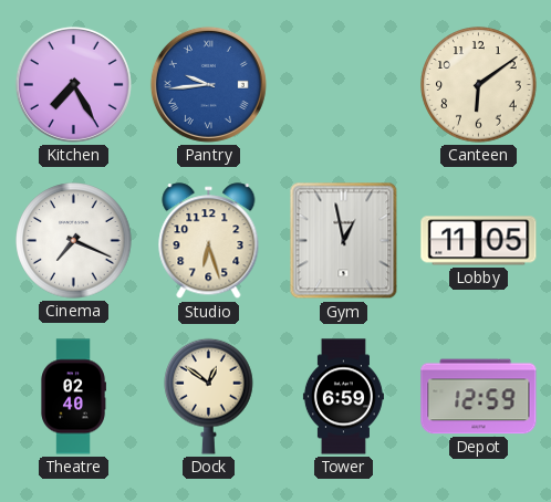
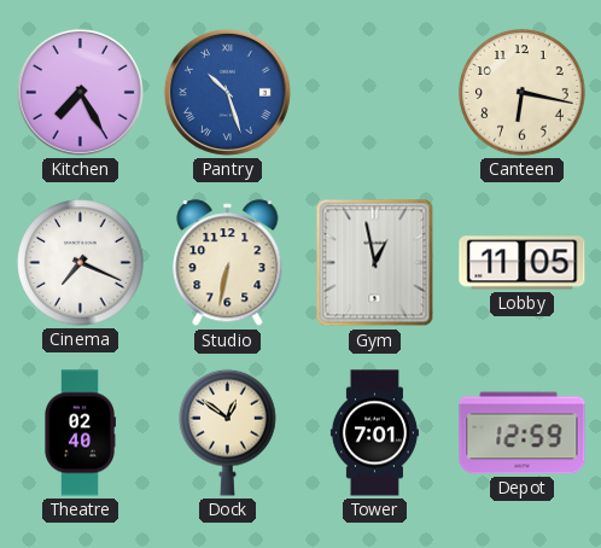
Pantry: 9:44 -> 10:27
Canteen: 6:09 -> 6:17
Studio: 6:27 -> 6:32
Tower: 6:59 -> 7:01
